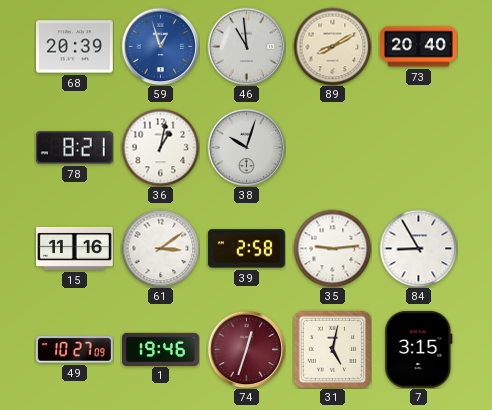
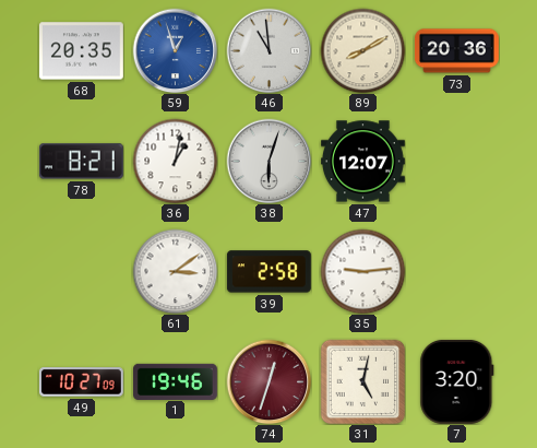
68: 20:39 -> 20:35
73: 20:40 -> 20:36
38: 10:03 -> 6:03
47: none -> 12:07
15: 11:16 -> none
84: 8:55 -> none
7: 3:15 -> 3:20
